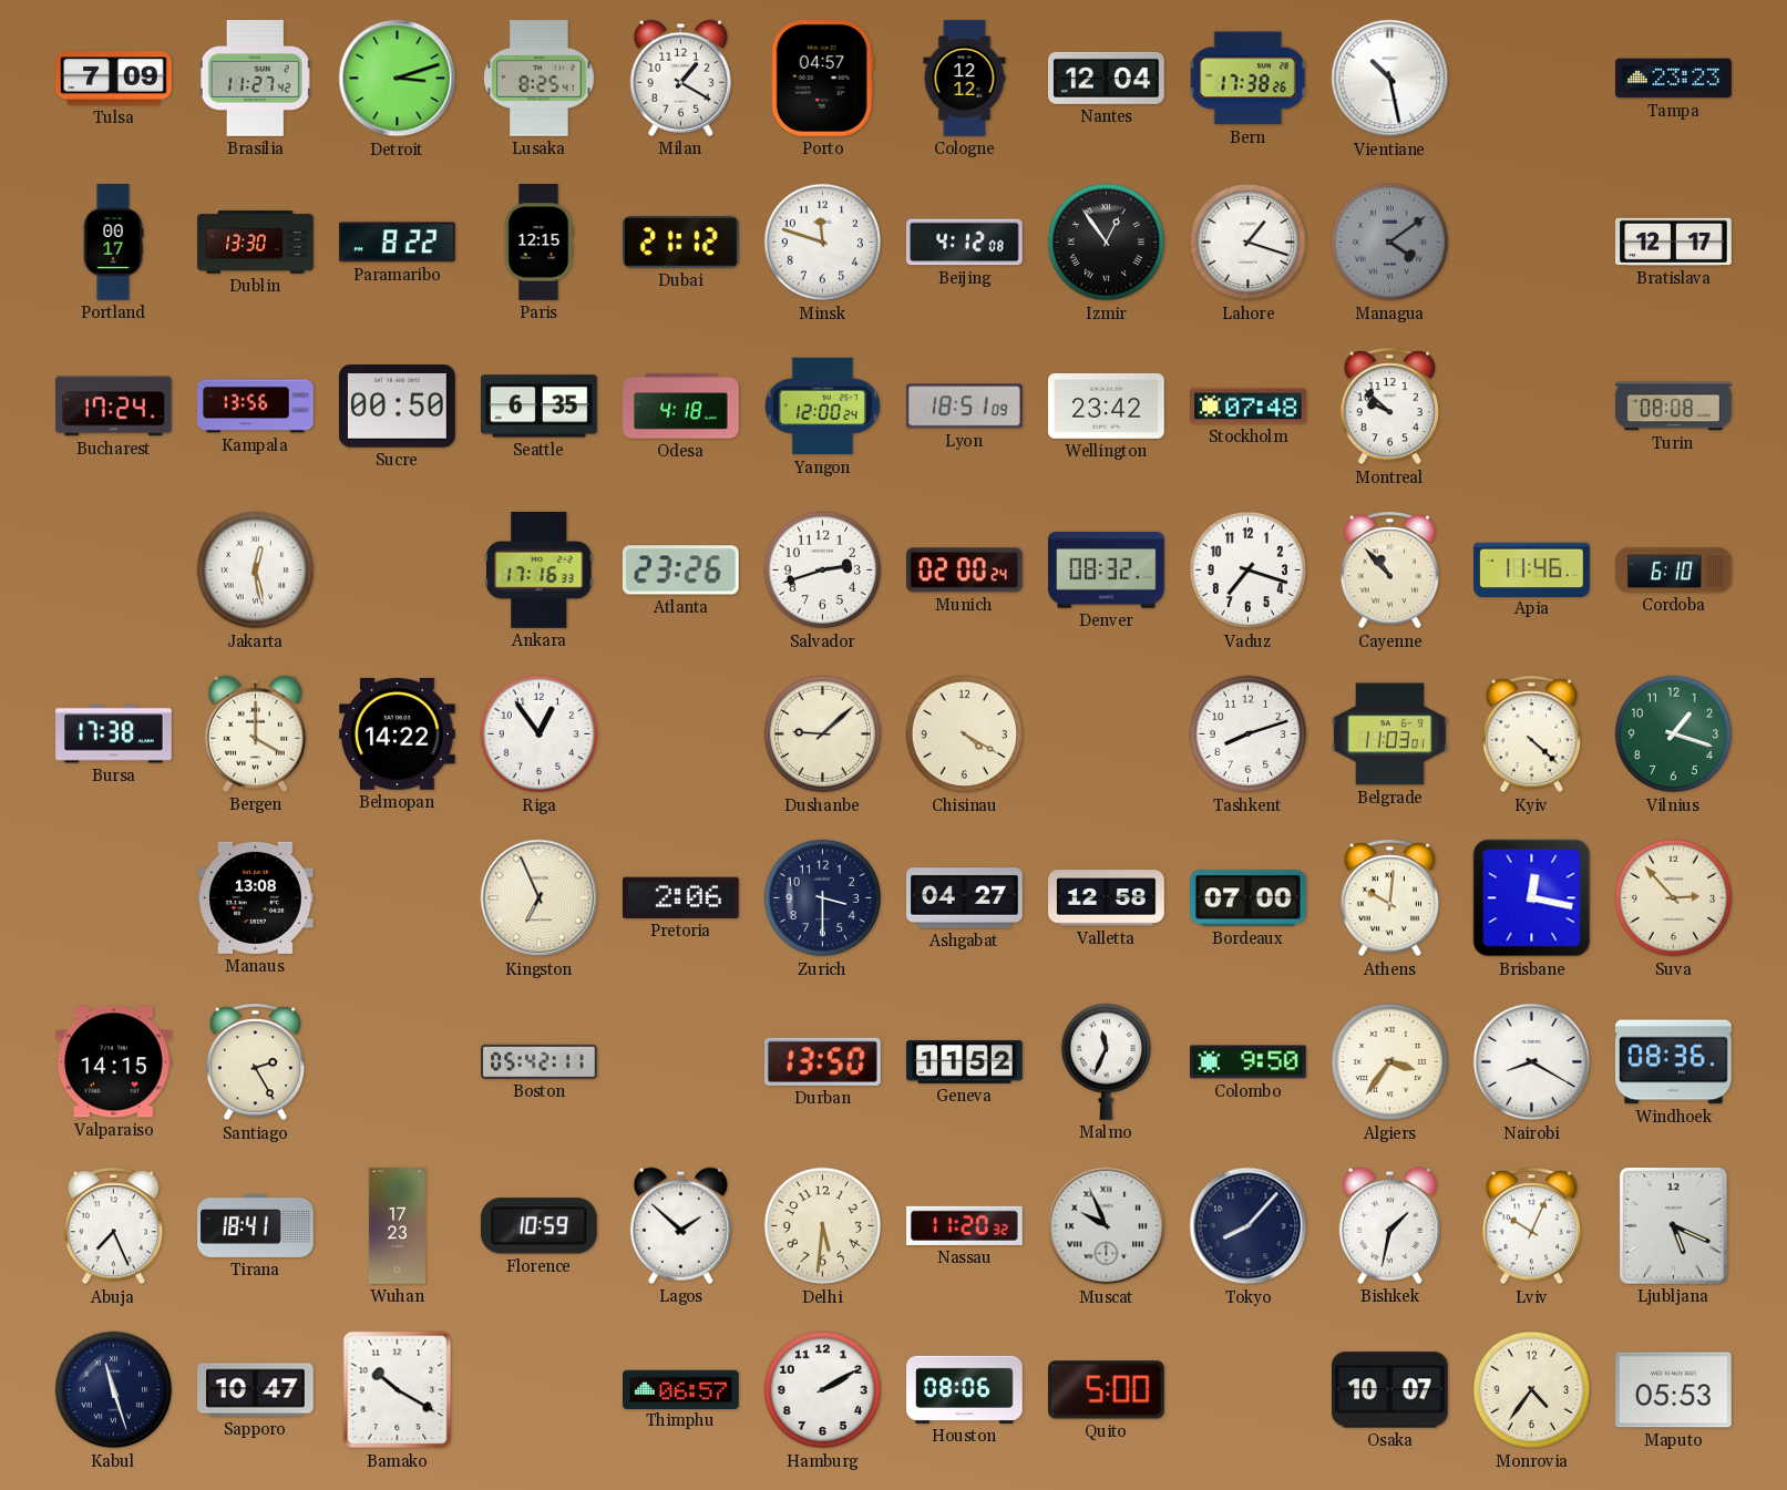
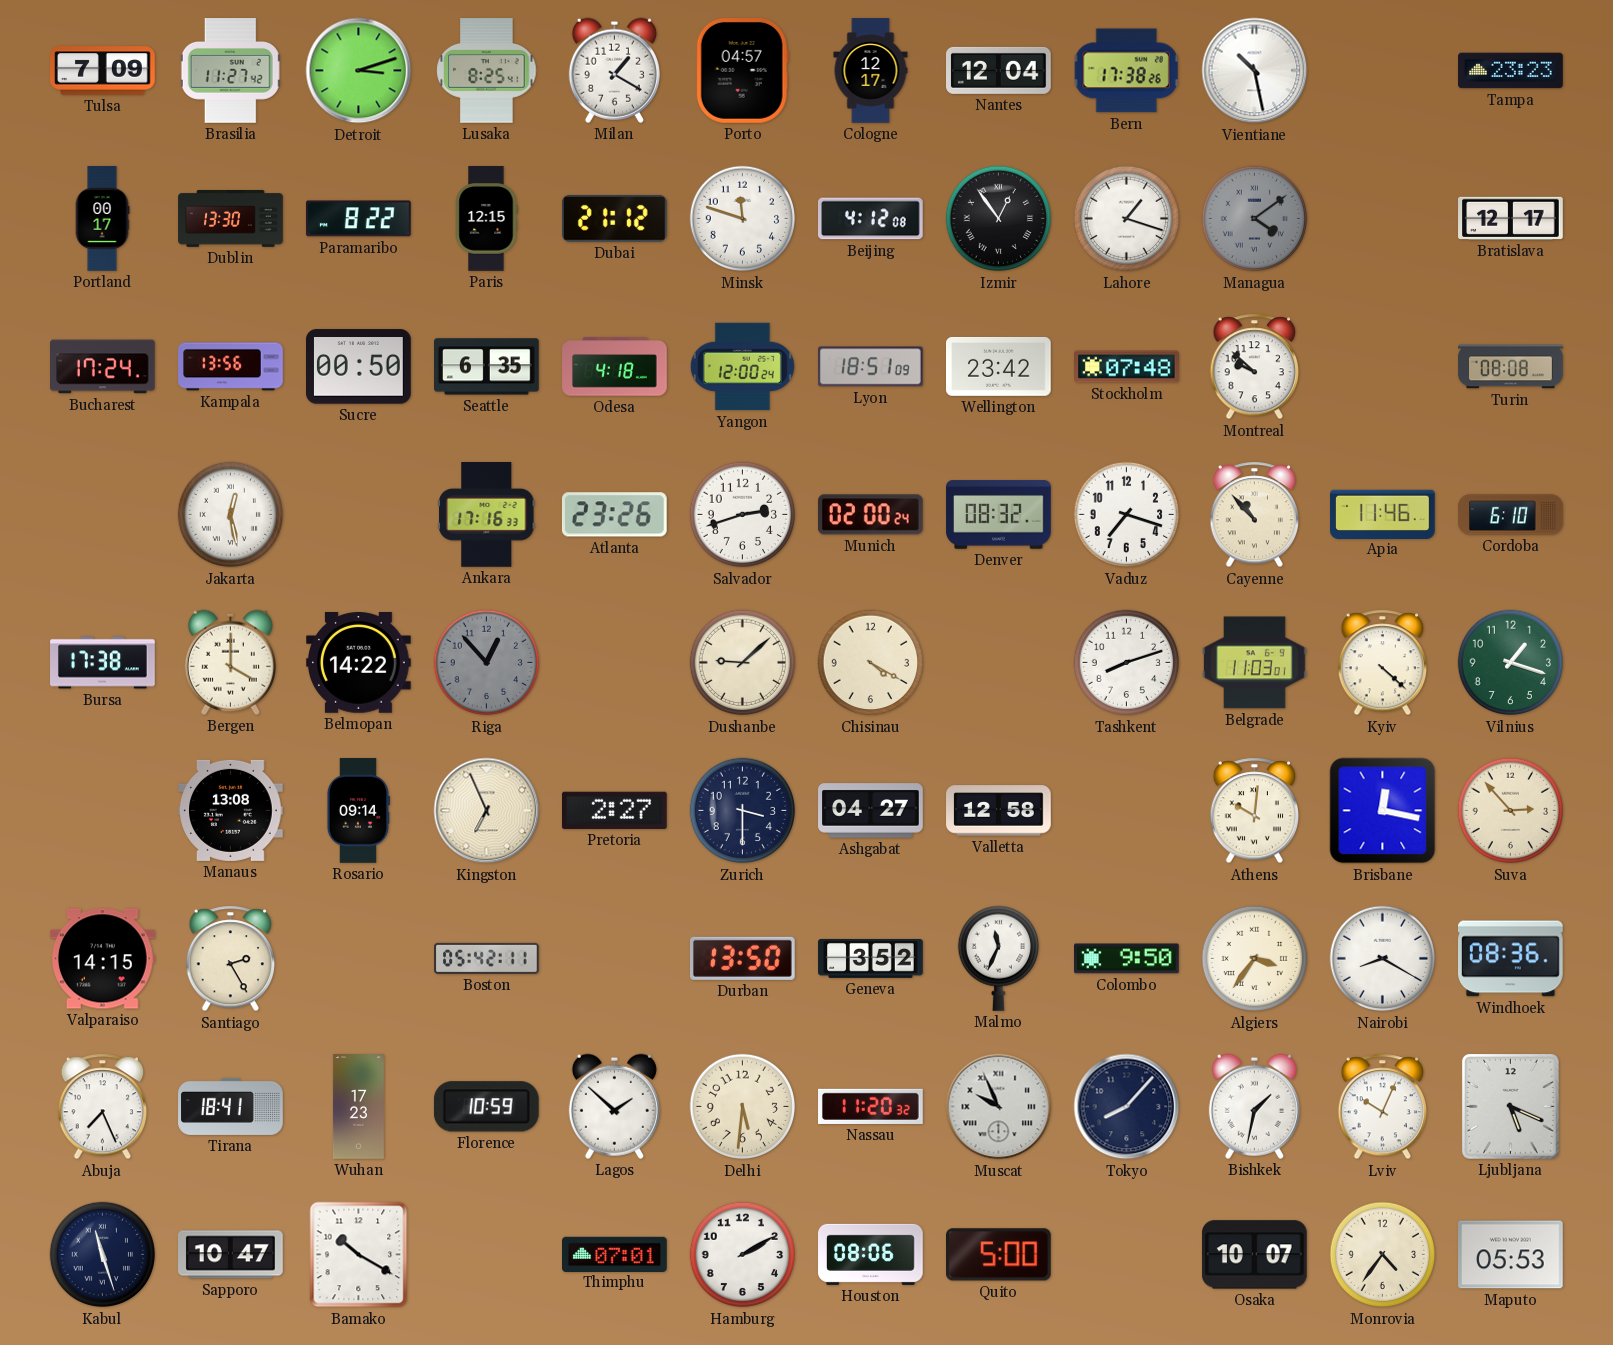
Cologne: 12:12 -> 12:17
Riga: 12:54 -> 12:53
Riga dial: white -> grey
Rosario: none -> 09:14
Pretoria: 2:06 -> 2:27
Bordeaux: 07:00 -> none
Geneva: 11:52 -> 3:52
Thimphu: 06:57 -> 07:01
